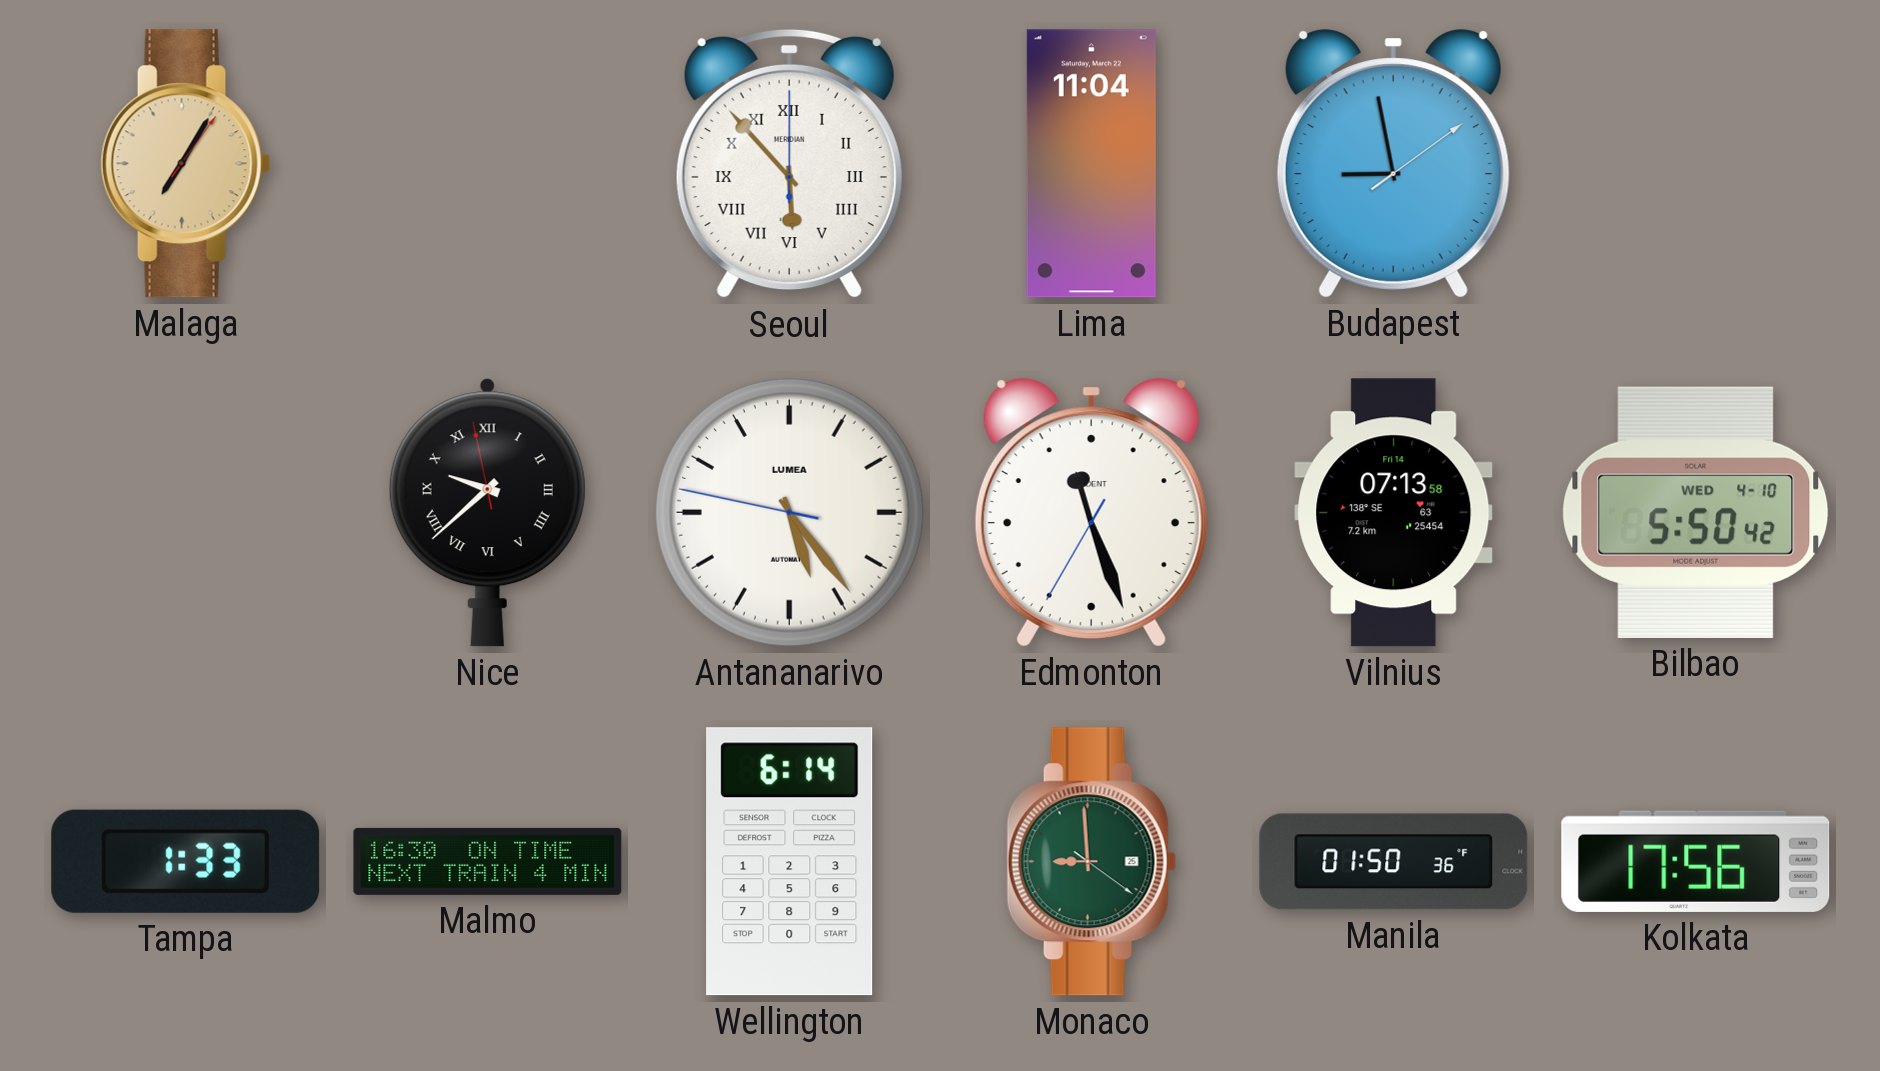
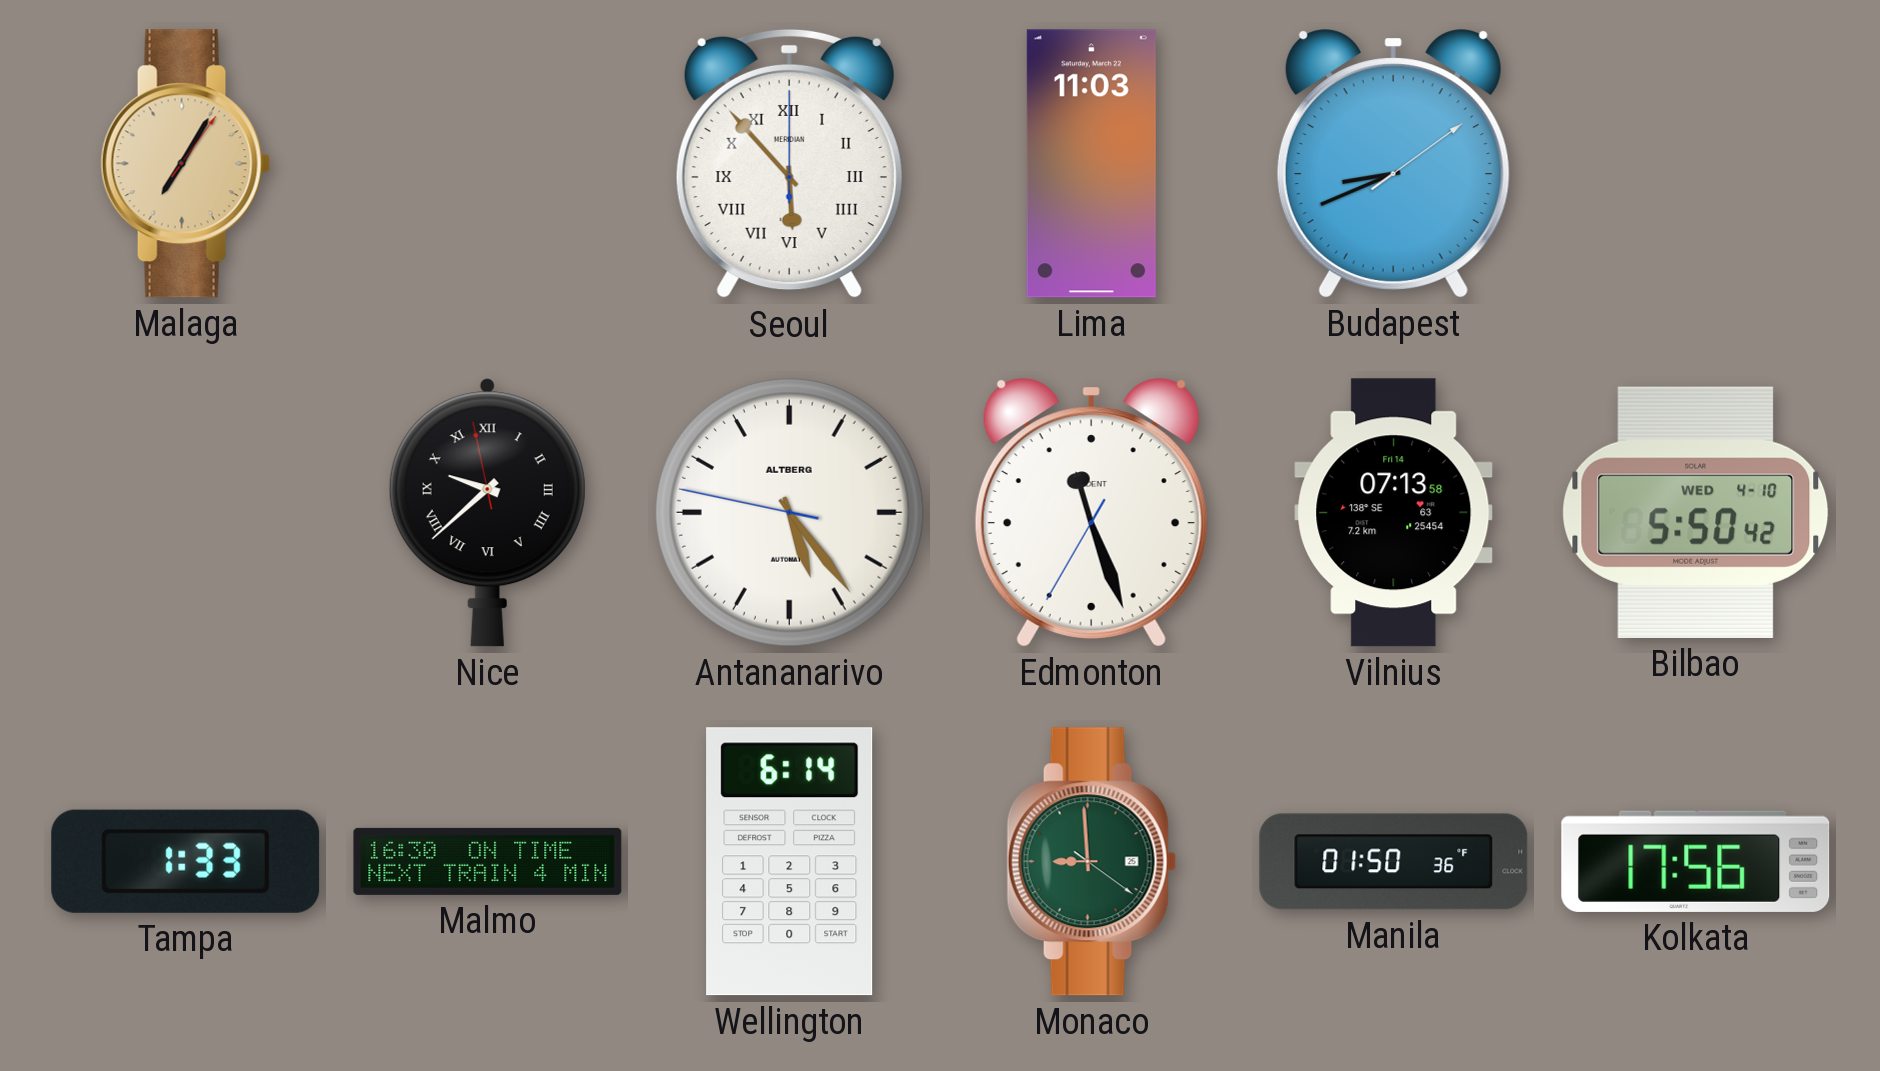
Lima: 11:04 -> 11:03
Budapest: 8:58 -> 8:41
Antananarivo brand: LUMEA -> ALTBERG
